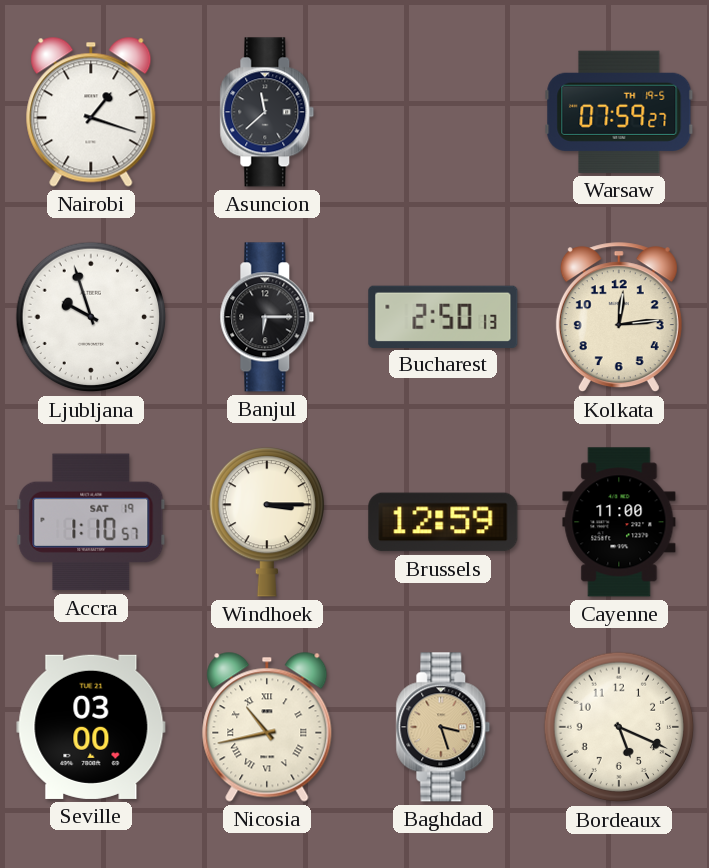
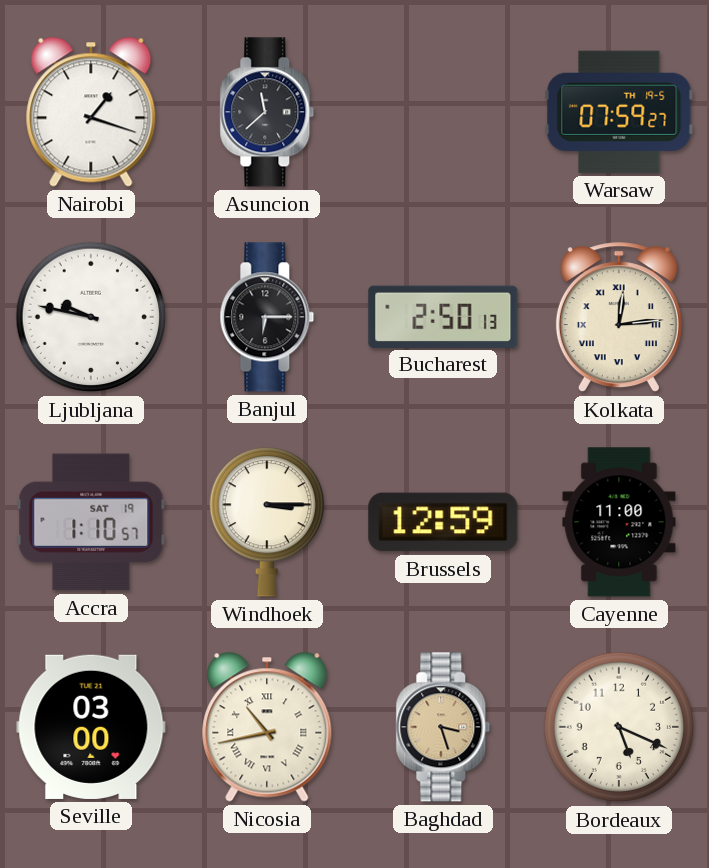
Ljubljana: 9:57 -> 9:47
Kolkata numerals: Arabic -> Roman
